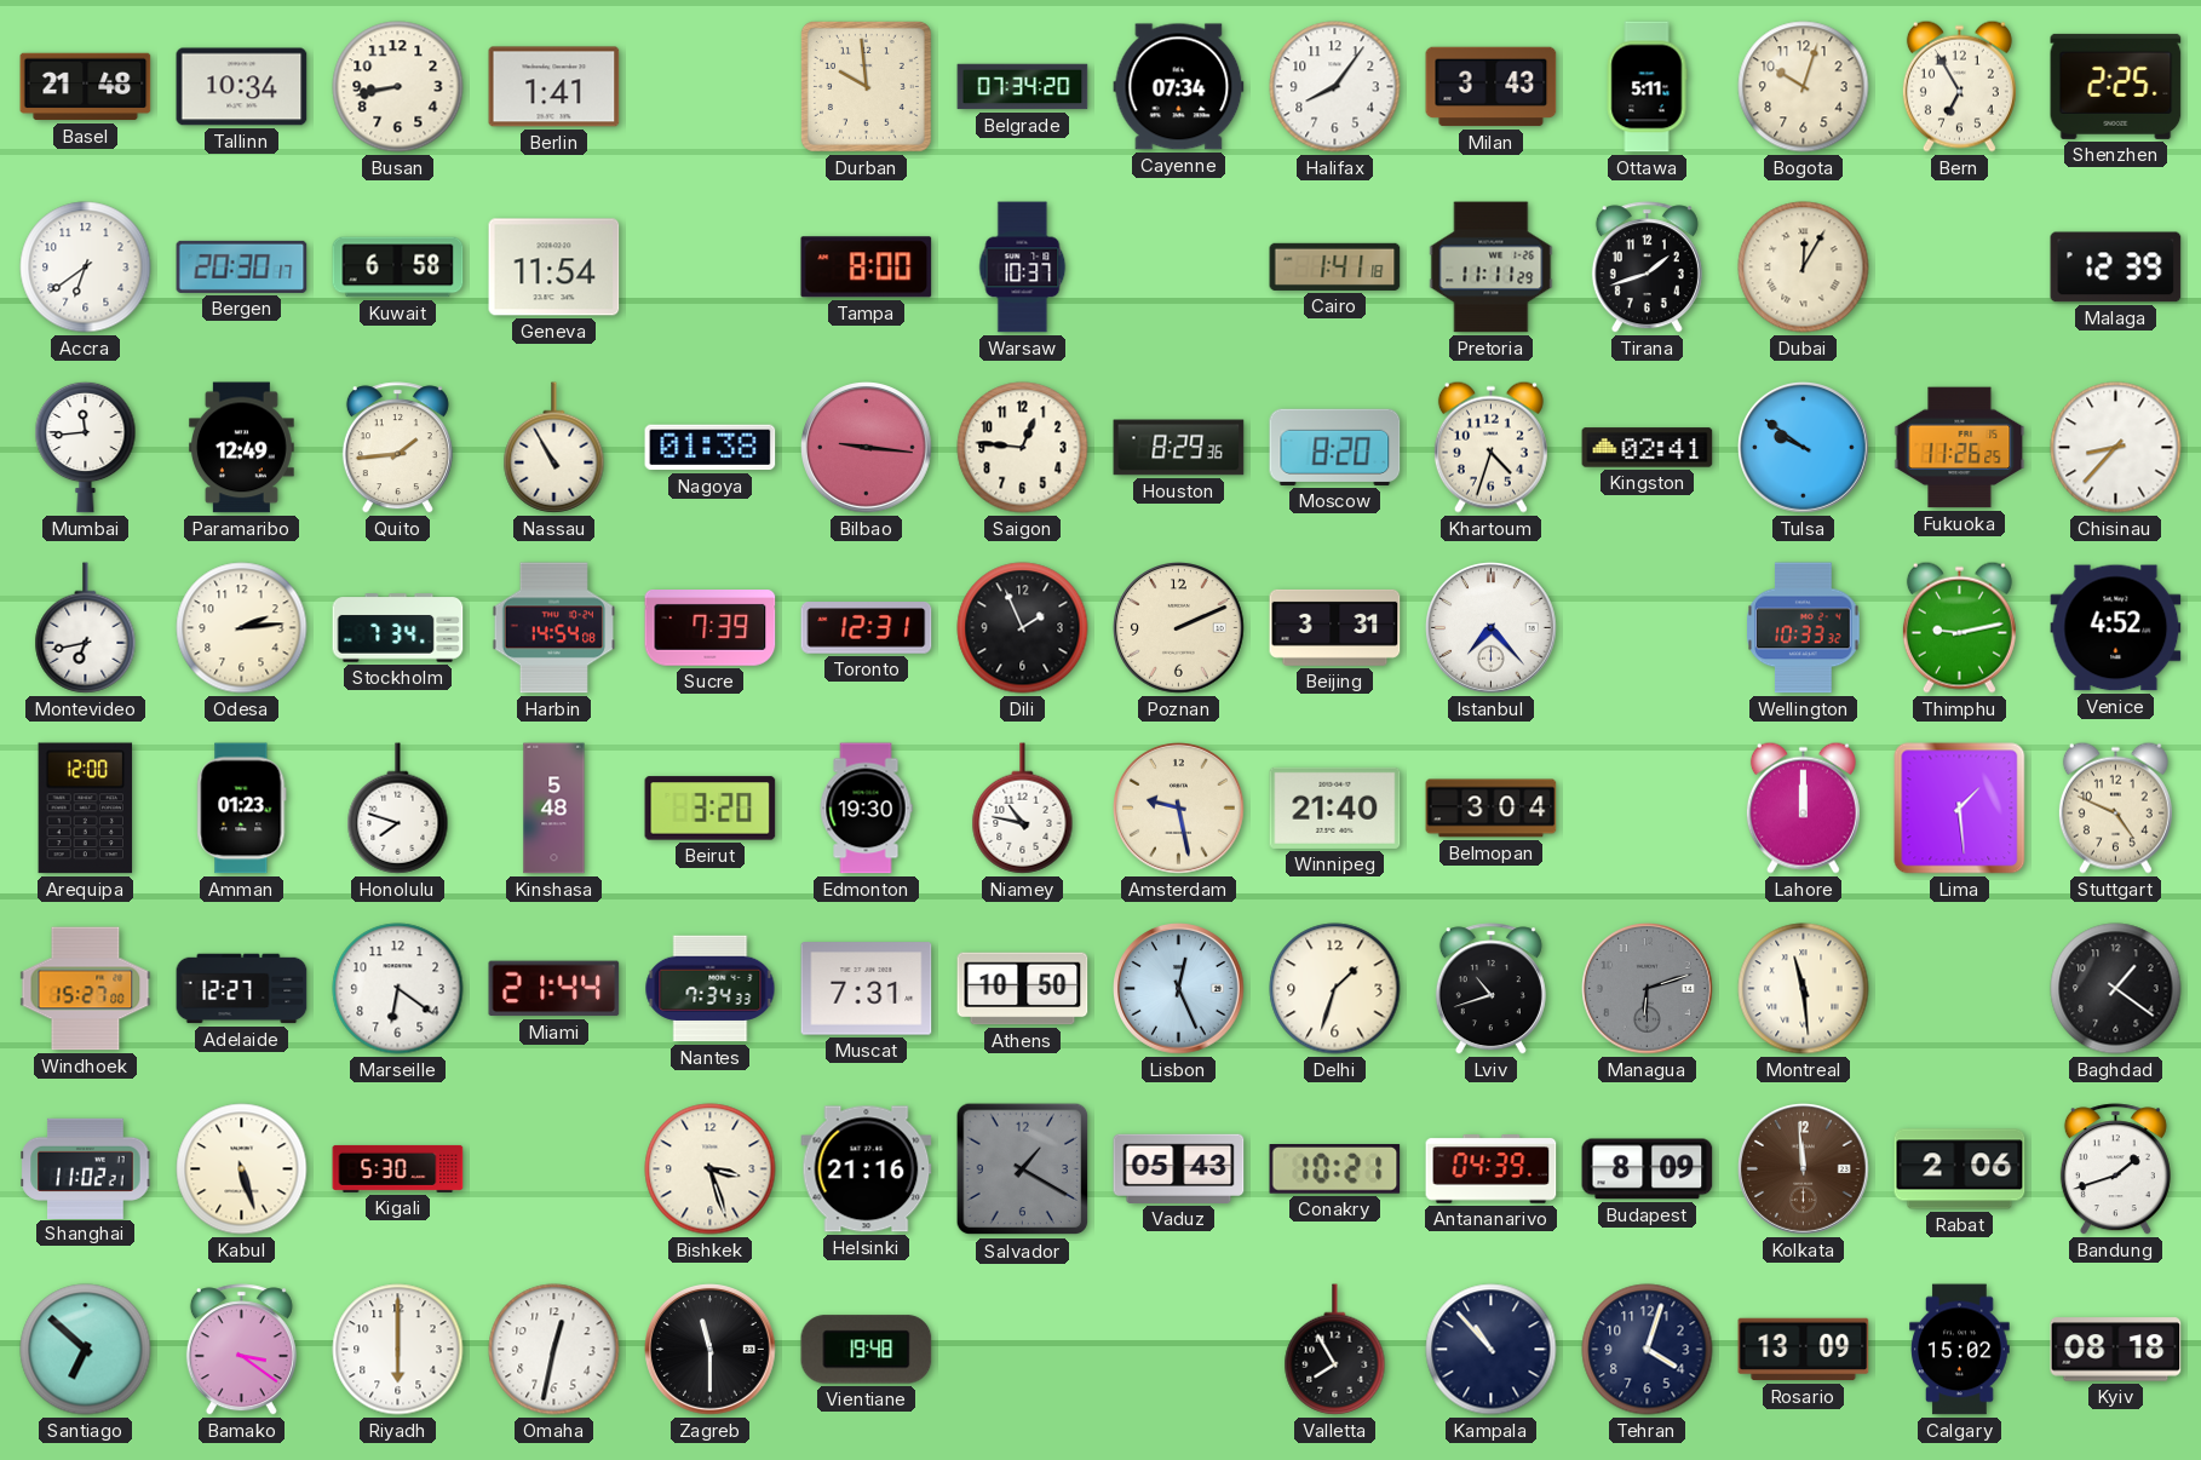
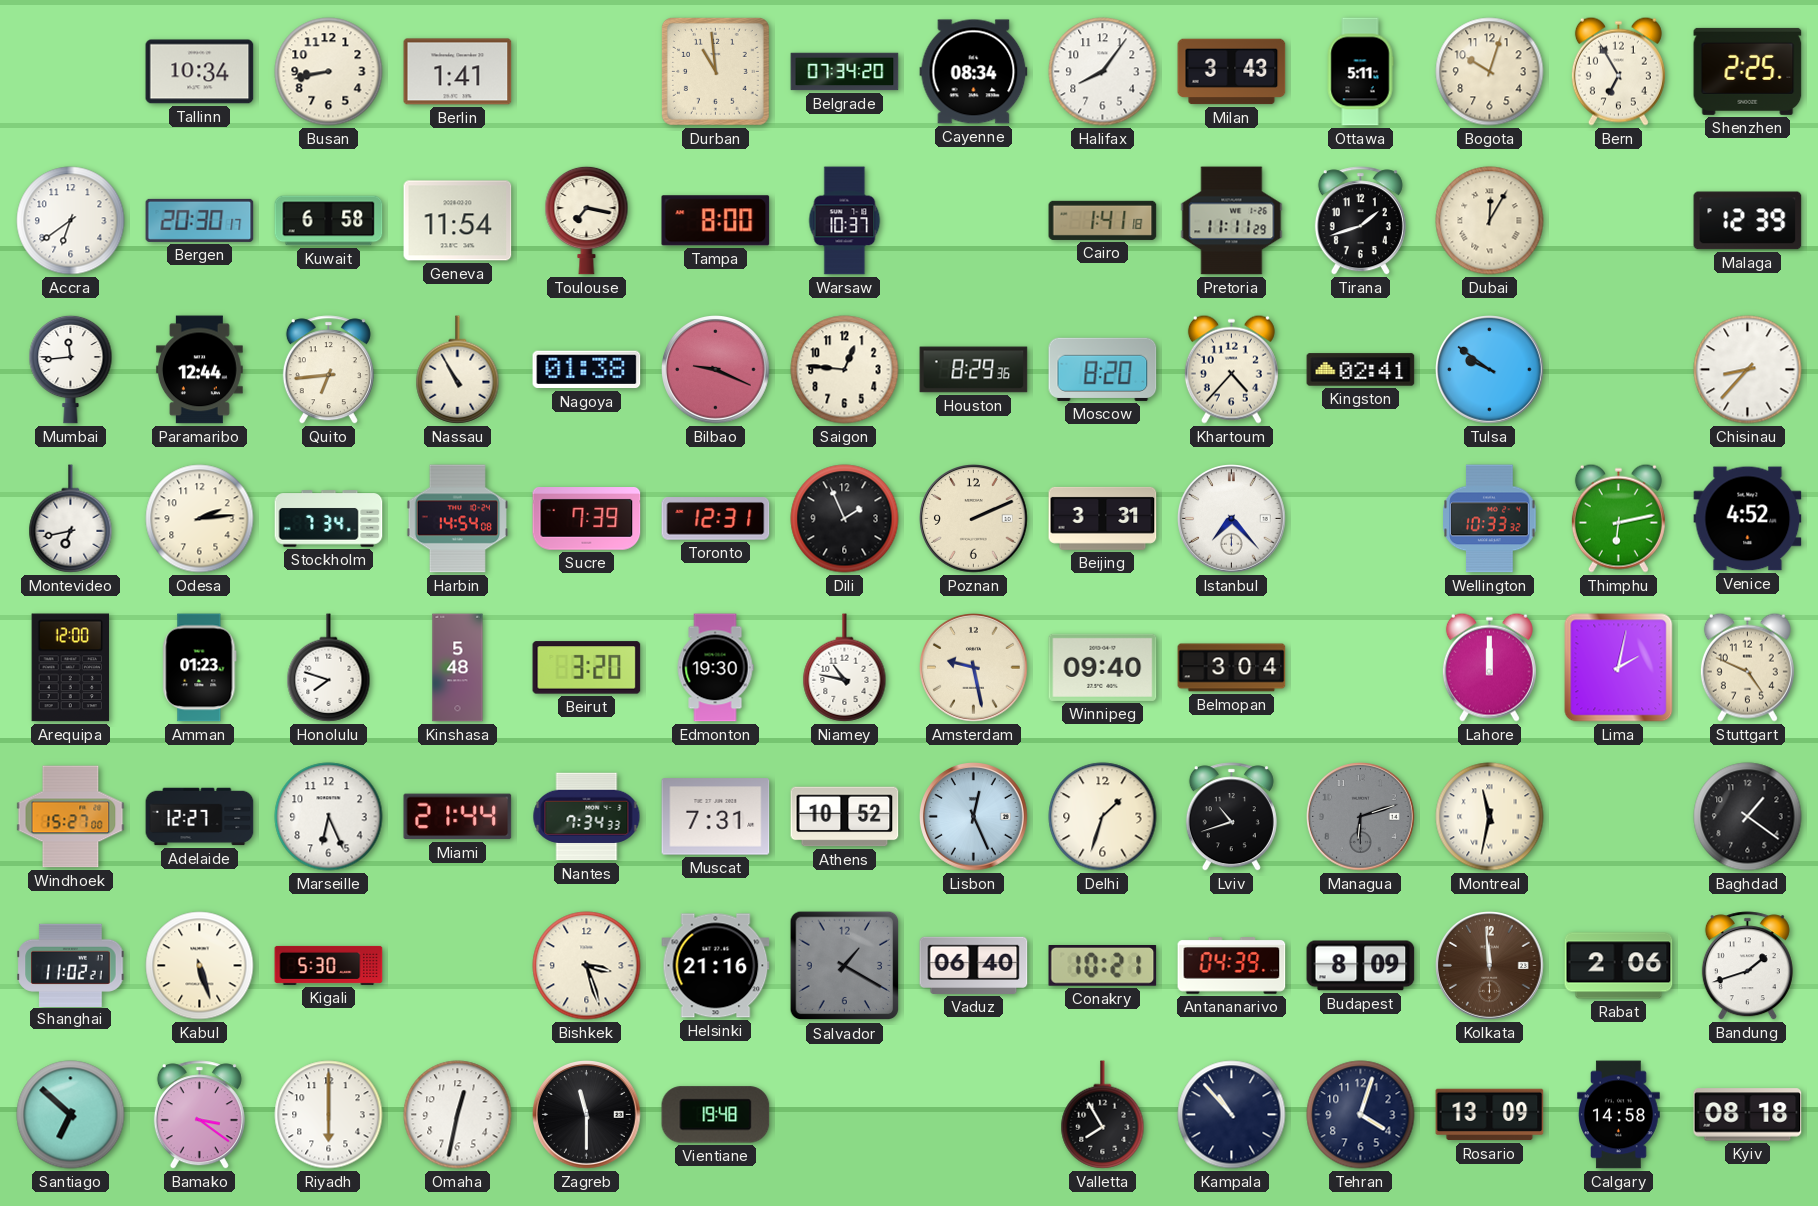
Basel: 21:48 -> none
Durban: 9:59 -> 10:59
Cayenne: 07:34 -> 08:34
Toulouse: none -> 7:17
Paramaribo: 12:49 -> 12:44
Quito: 1:44 -> 6:44
Bilbao: 9:16 -> 9:19
Khartoum: 4:33 -> 4:37
Fukuoka: 11:26 -> none
Thimphu: 9:13 -> 6:13
Winnipeg: 21:40 -> 09:40
Lima: 1:29 -> 2:02
Marseille: 6:21 -> 6:26
Athens: 10:50 -> 10:52
Montreal: 11:29 -> 11:32
Vaduz: 05:43 -> 06:40
Calgary: 15:02 -> 14:58
